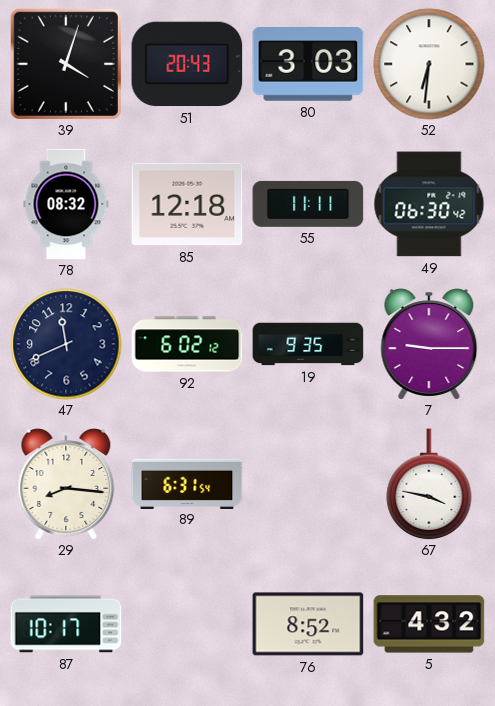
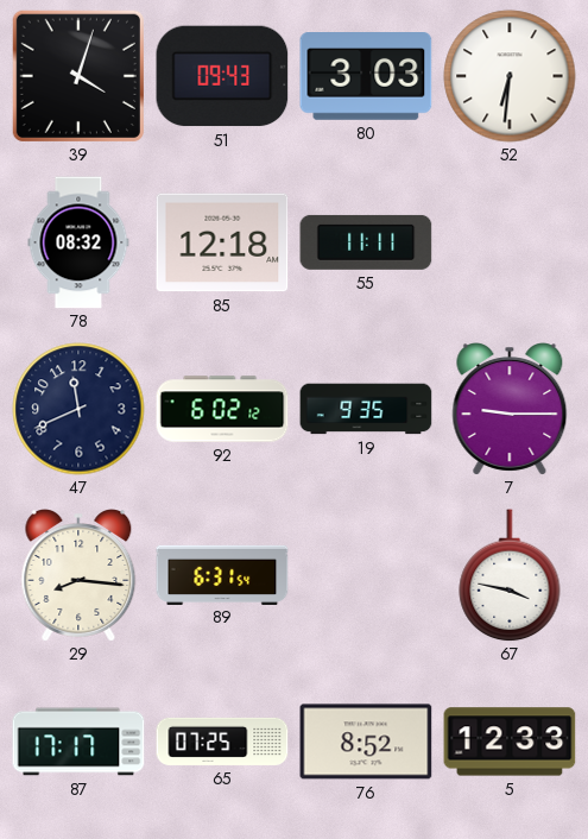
51: 20:43 -> 09:43
49: 06:30 -> none
87: 10:17 -> 17:17
65: none -> 07:25
5: 4:32 -> 12:33
